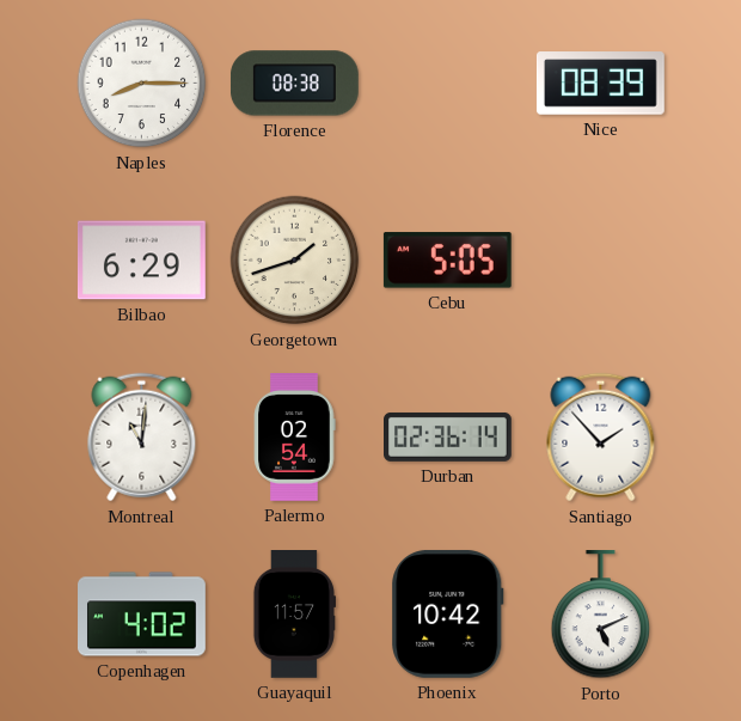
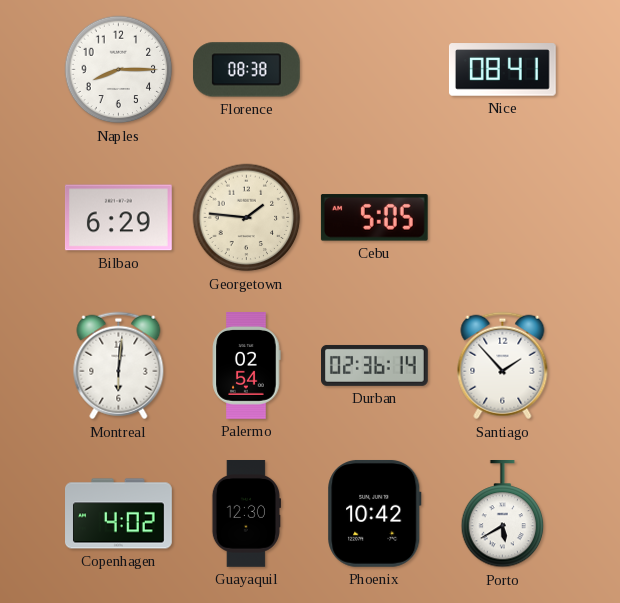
Nice: 08:39 -> 08:41
Georgetown: 1:42 -> 1:46
Montreal: 11:01 -> 6:01
Guayaquil: 11:57 -> 12:30
Porto: 5:11 -> 5:40
